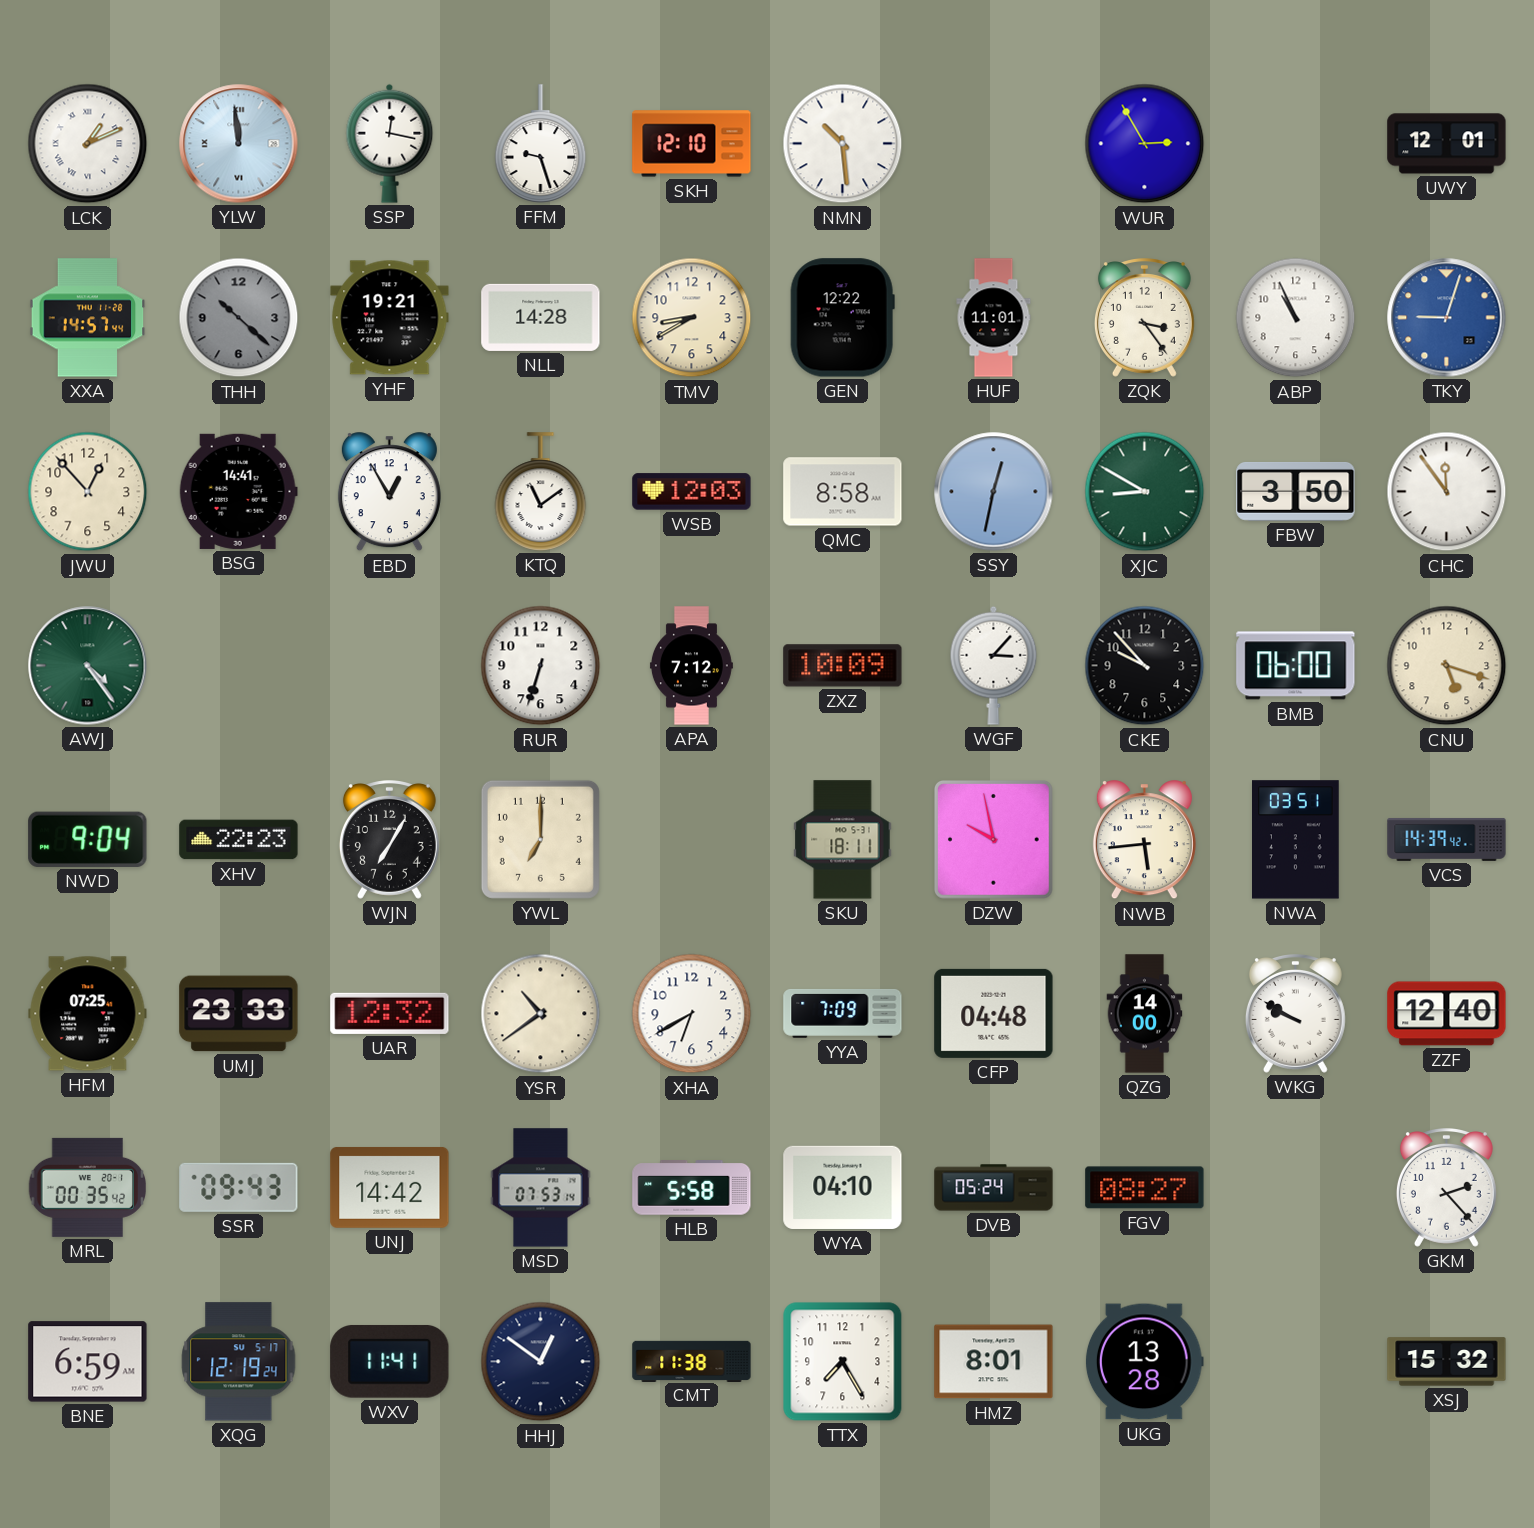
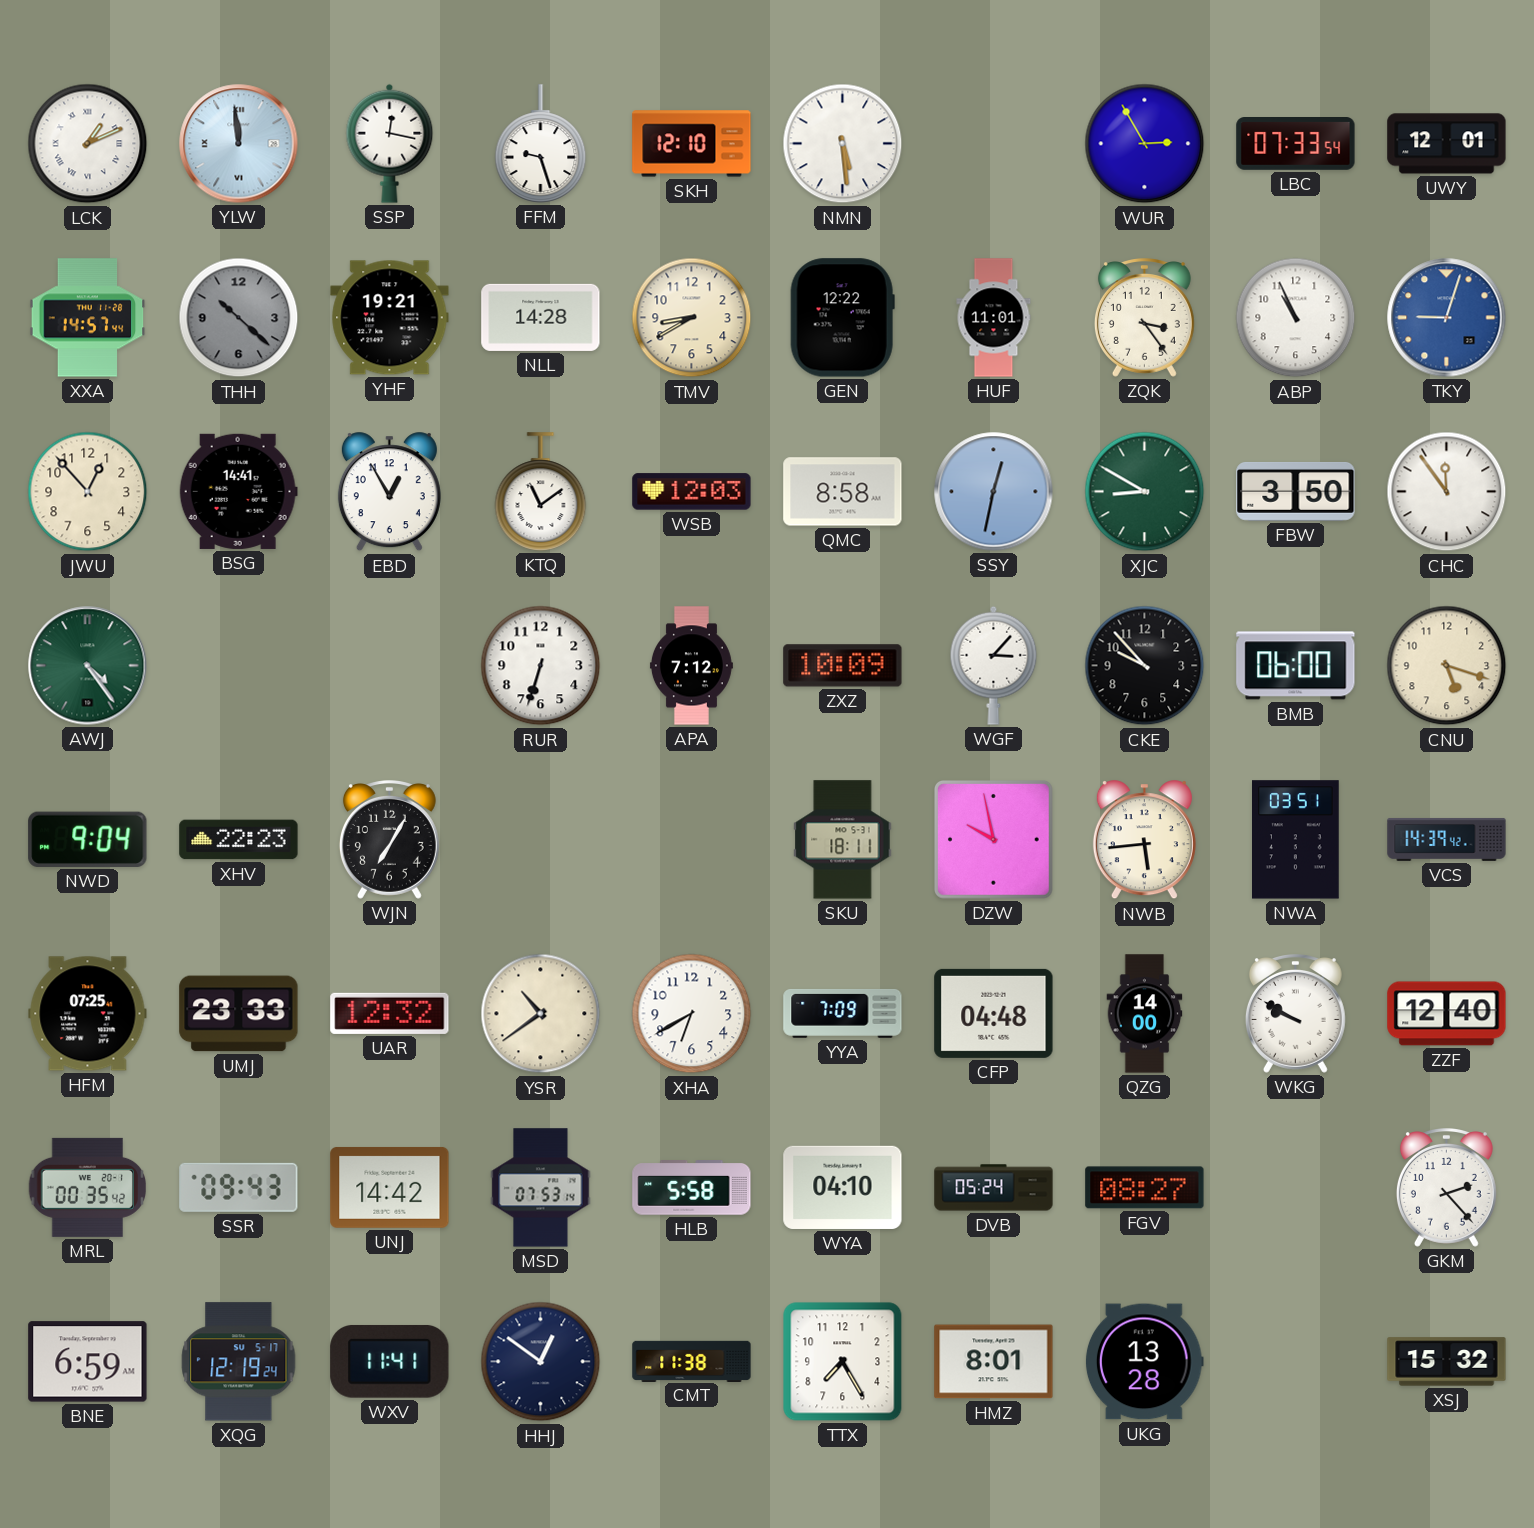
NMN: 10:29 -> 5:29
LBC: none -> 07:33
YWL: 7:00 -> none
